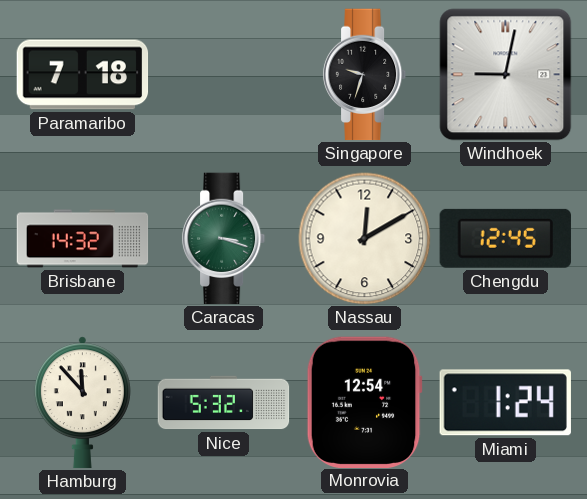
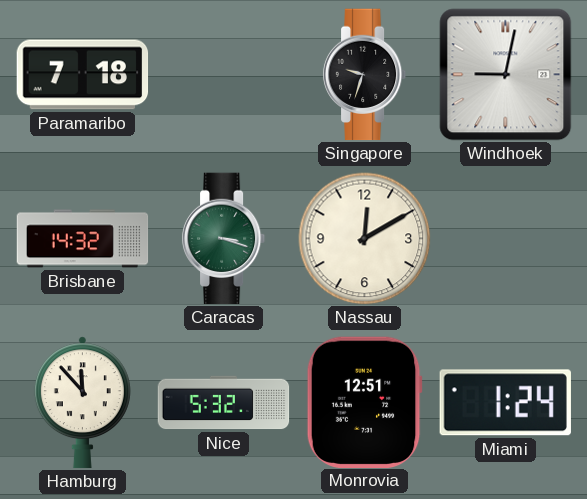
Chengdu: 12:45 -> none
Monrovia: 12:54 -> 12:51
